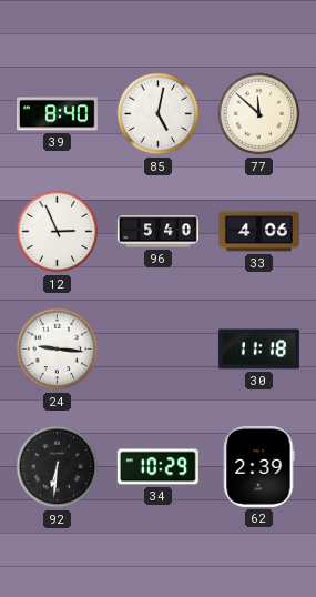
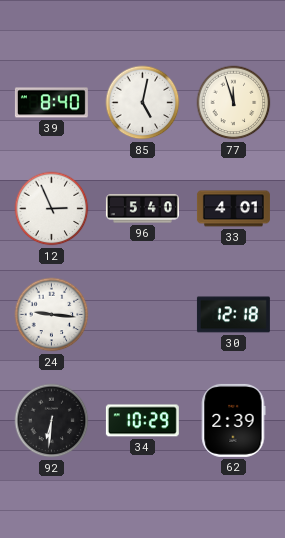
77: 11:52 -> 11:57
33: 4:06 -> 4:01
30: 11:18 -> 12:18
